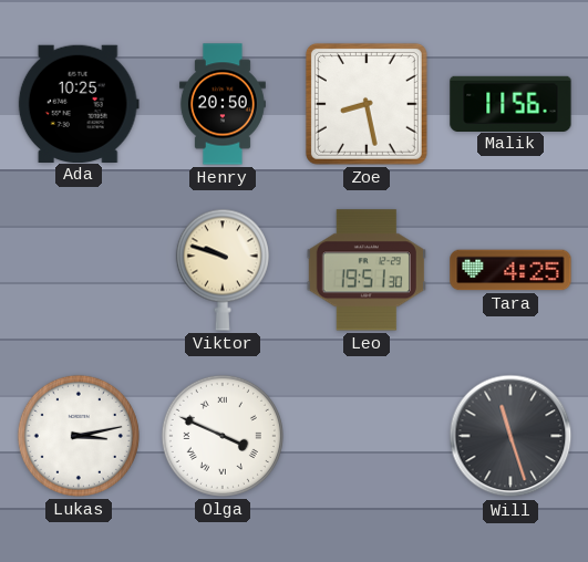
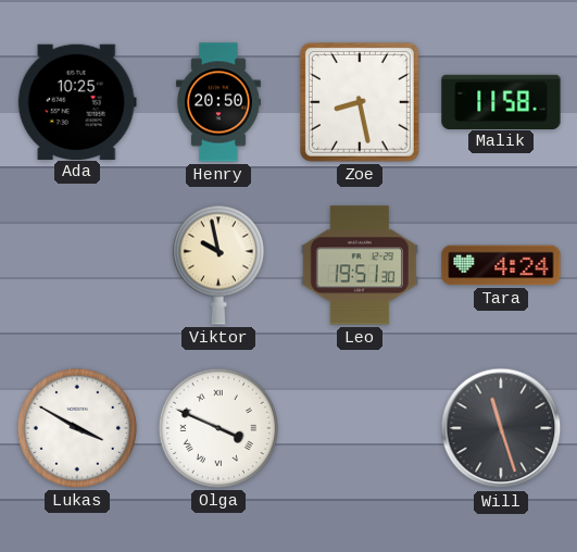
Malik: 11:56 -> 11:58
Viktor: 9:48 -> 9:58
Tara: 4:25 -> 4:24
Lukas: 3:13 -> 3:50
